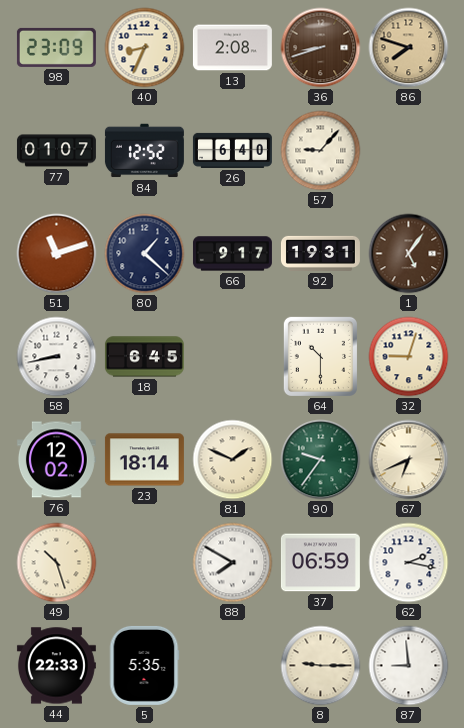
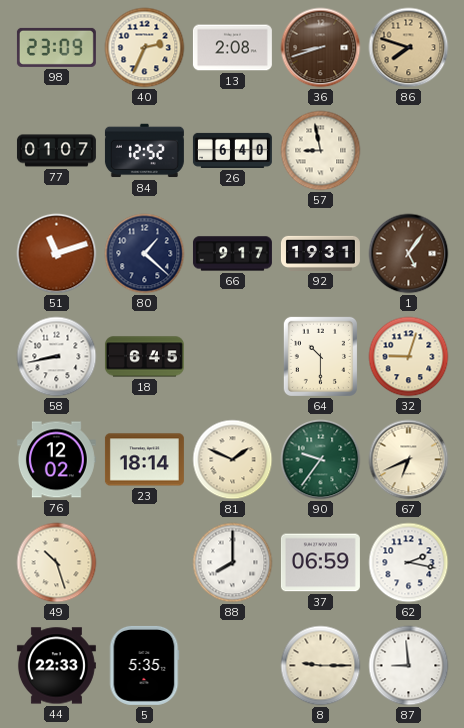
40: 8:34 -> 2:34
57: 9:07 -> 8:58
88: 7:50 -> 8:00
